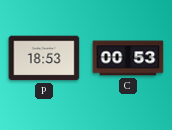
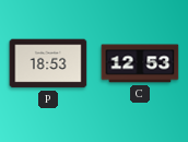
C: 00:53 -> 12:53
